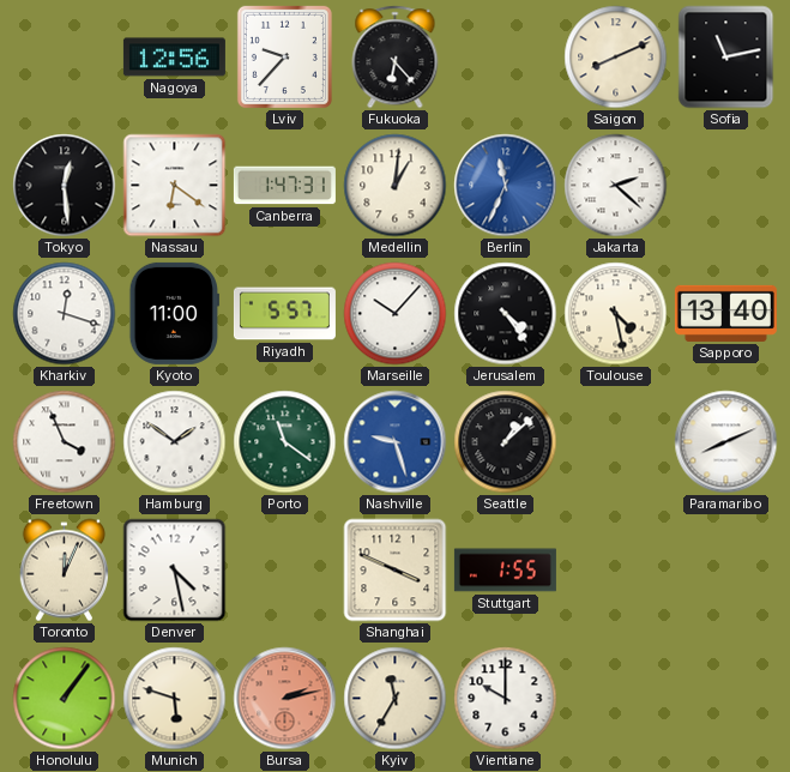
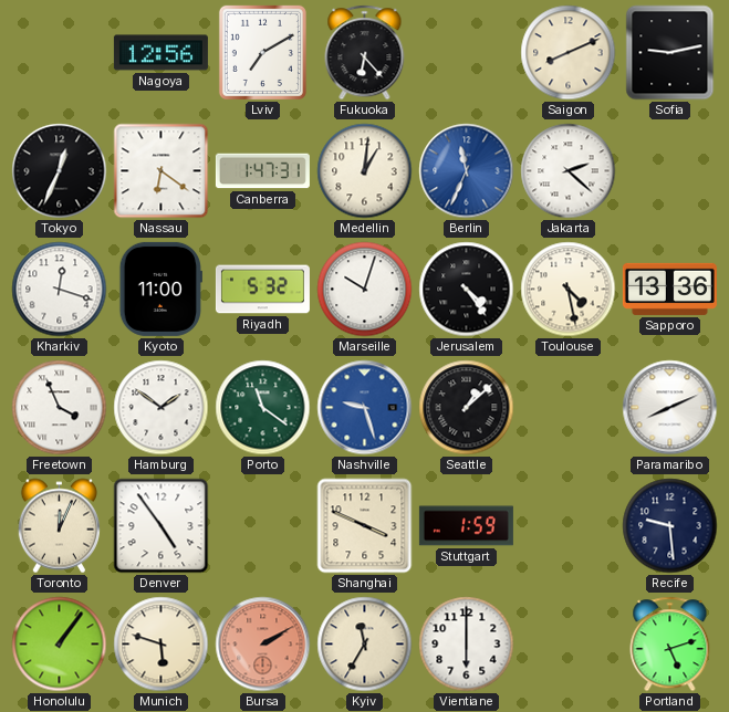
Lviv: 9:37 -> 7:10
Sofia: 11:13 -> 9:13
Tokyo: 12:29 -> 12:34
Riyadh: 5:57 -> 5:32
Marseille: 10:07 -> 10:03
Sapporo: 13:40 -> 13:36
Denver: 4:28 -> 4:54
Stuttgart: 1:55 -> 1:59
Recife: none -> 9:29
Bursa: 2:13 -> 2:10
Vientiane: 10:00 -> 6:00
Portland: none -> 5:12
